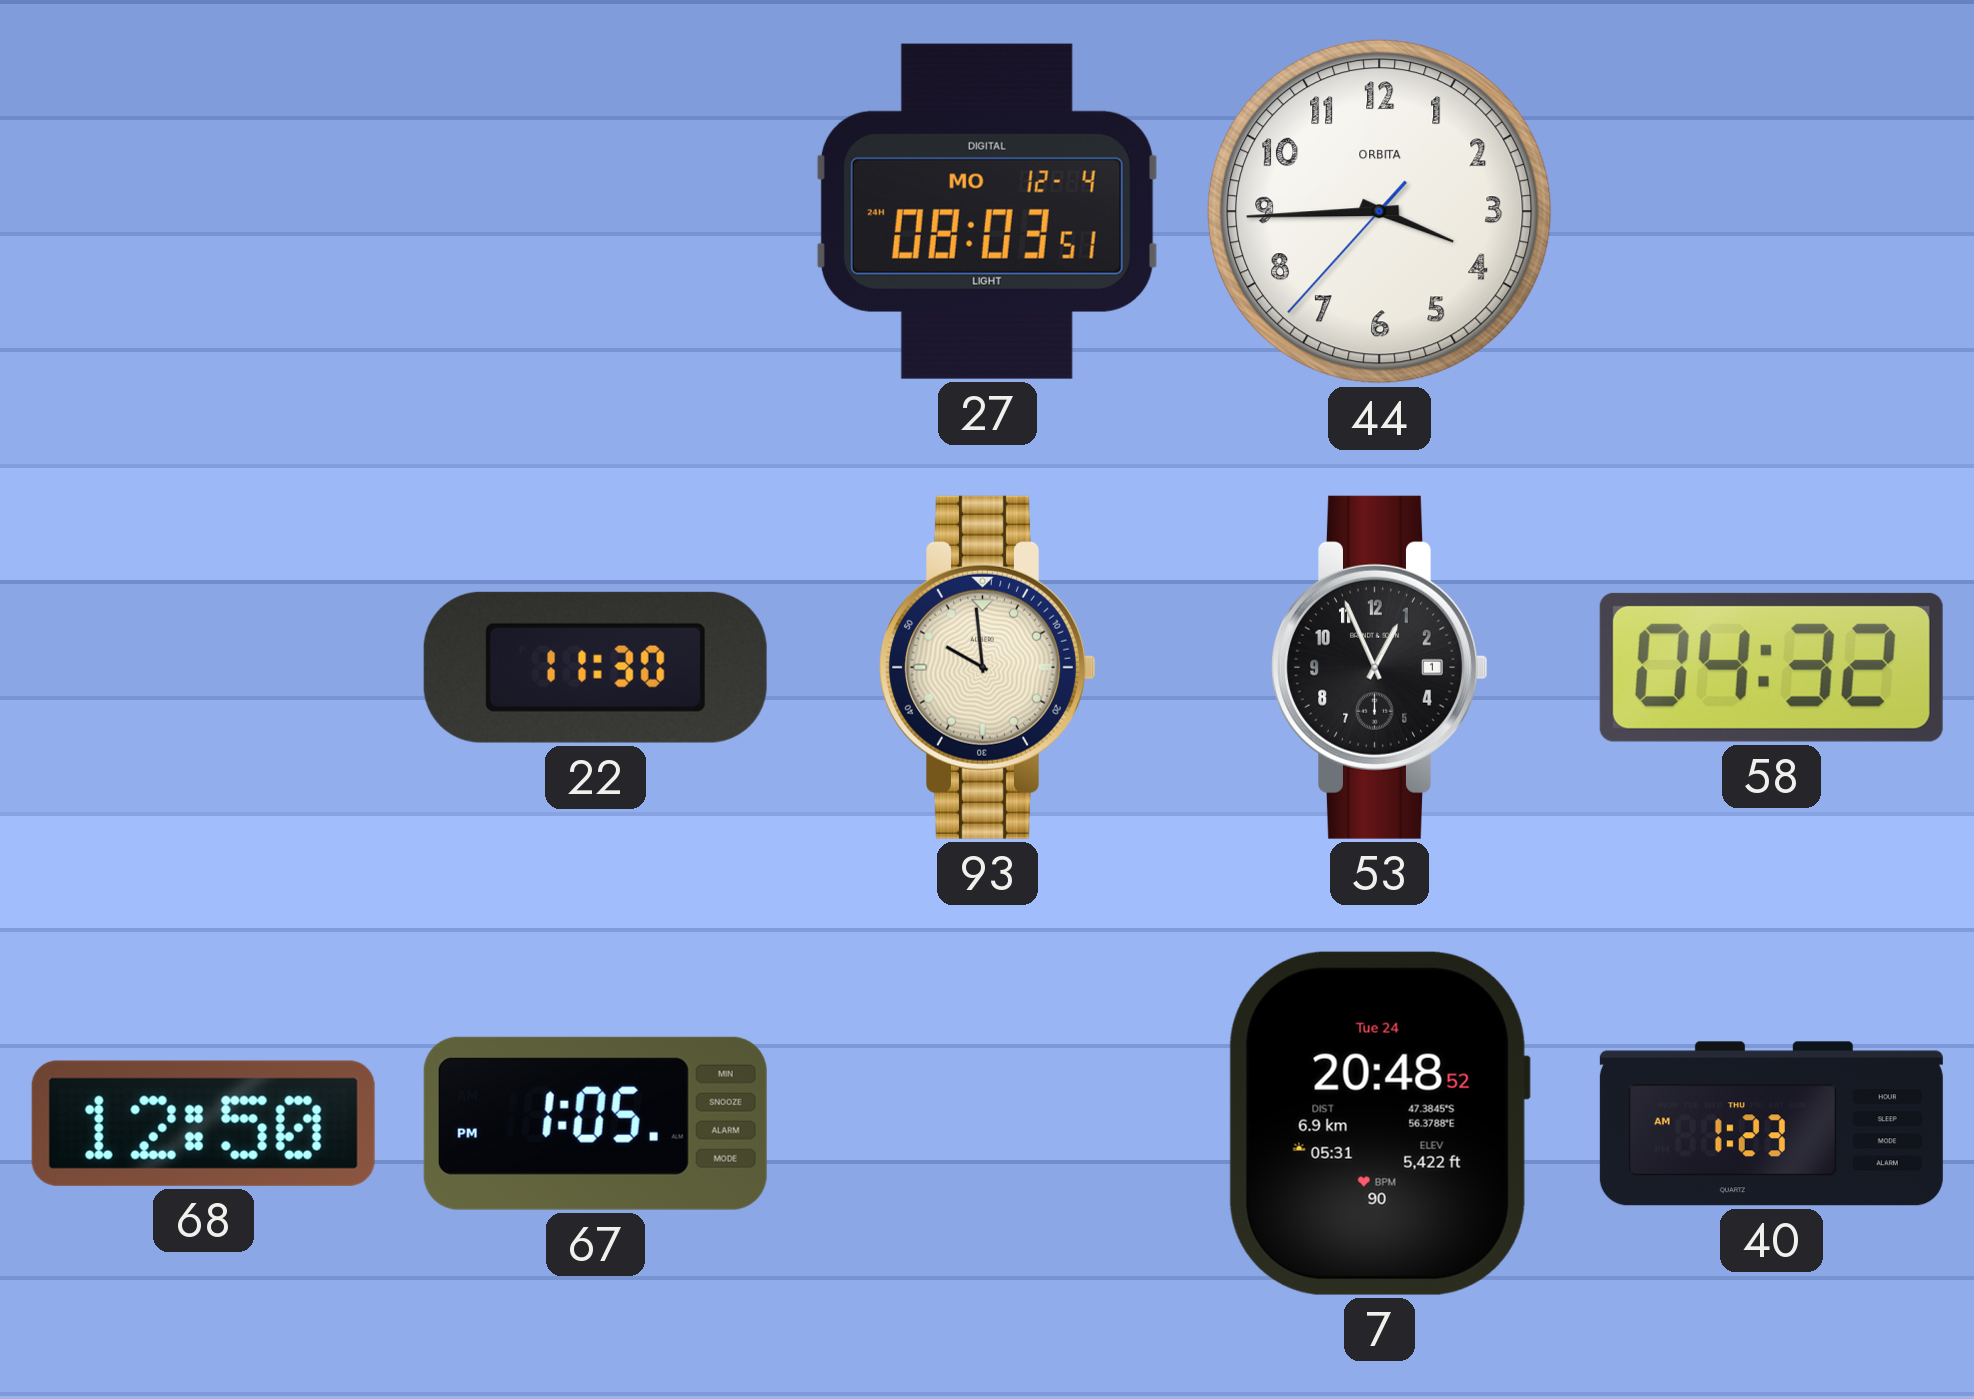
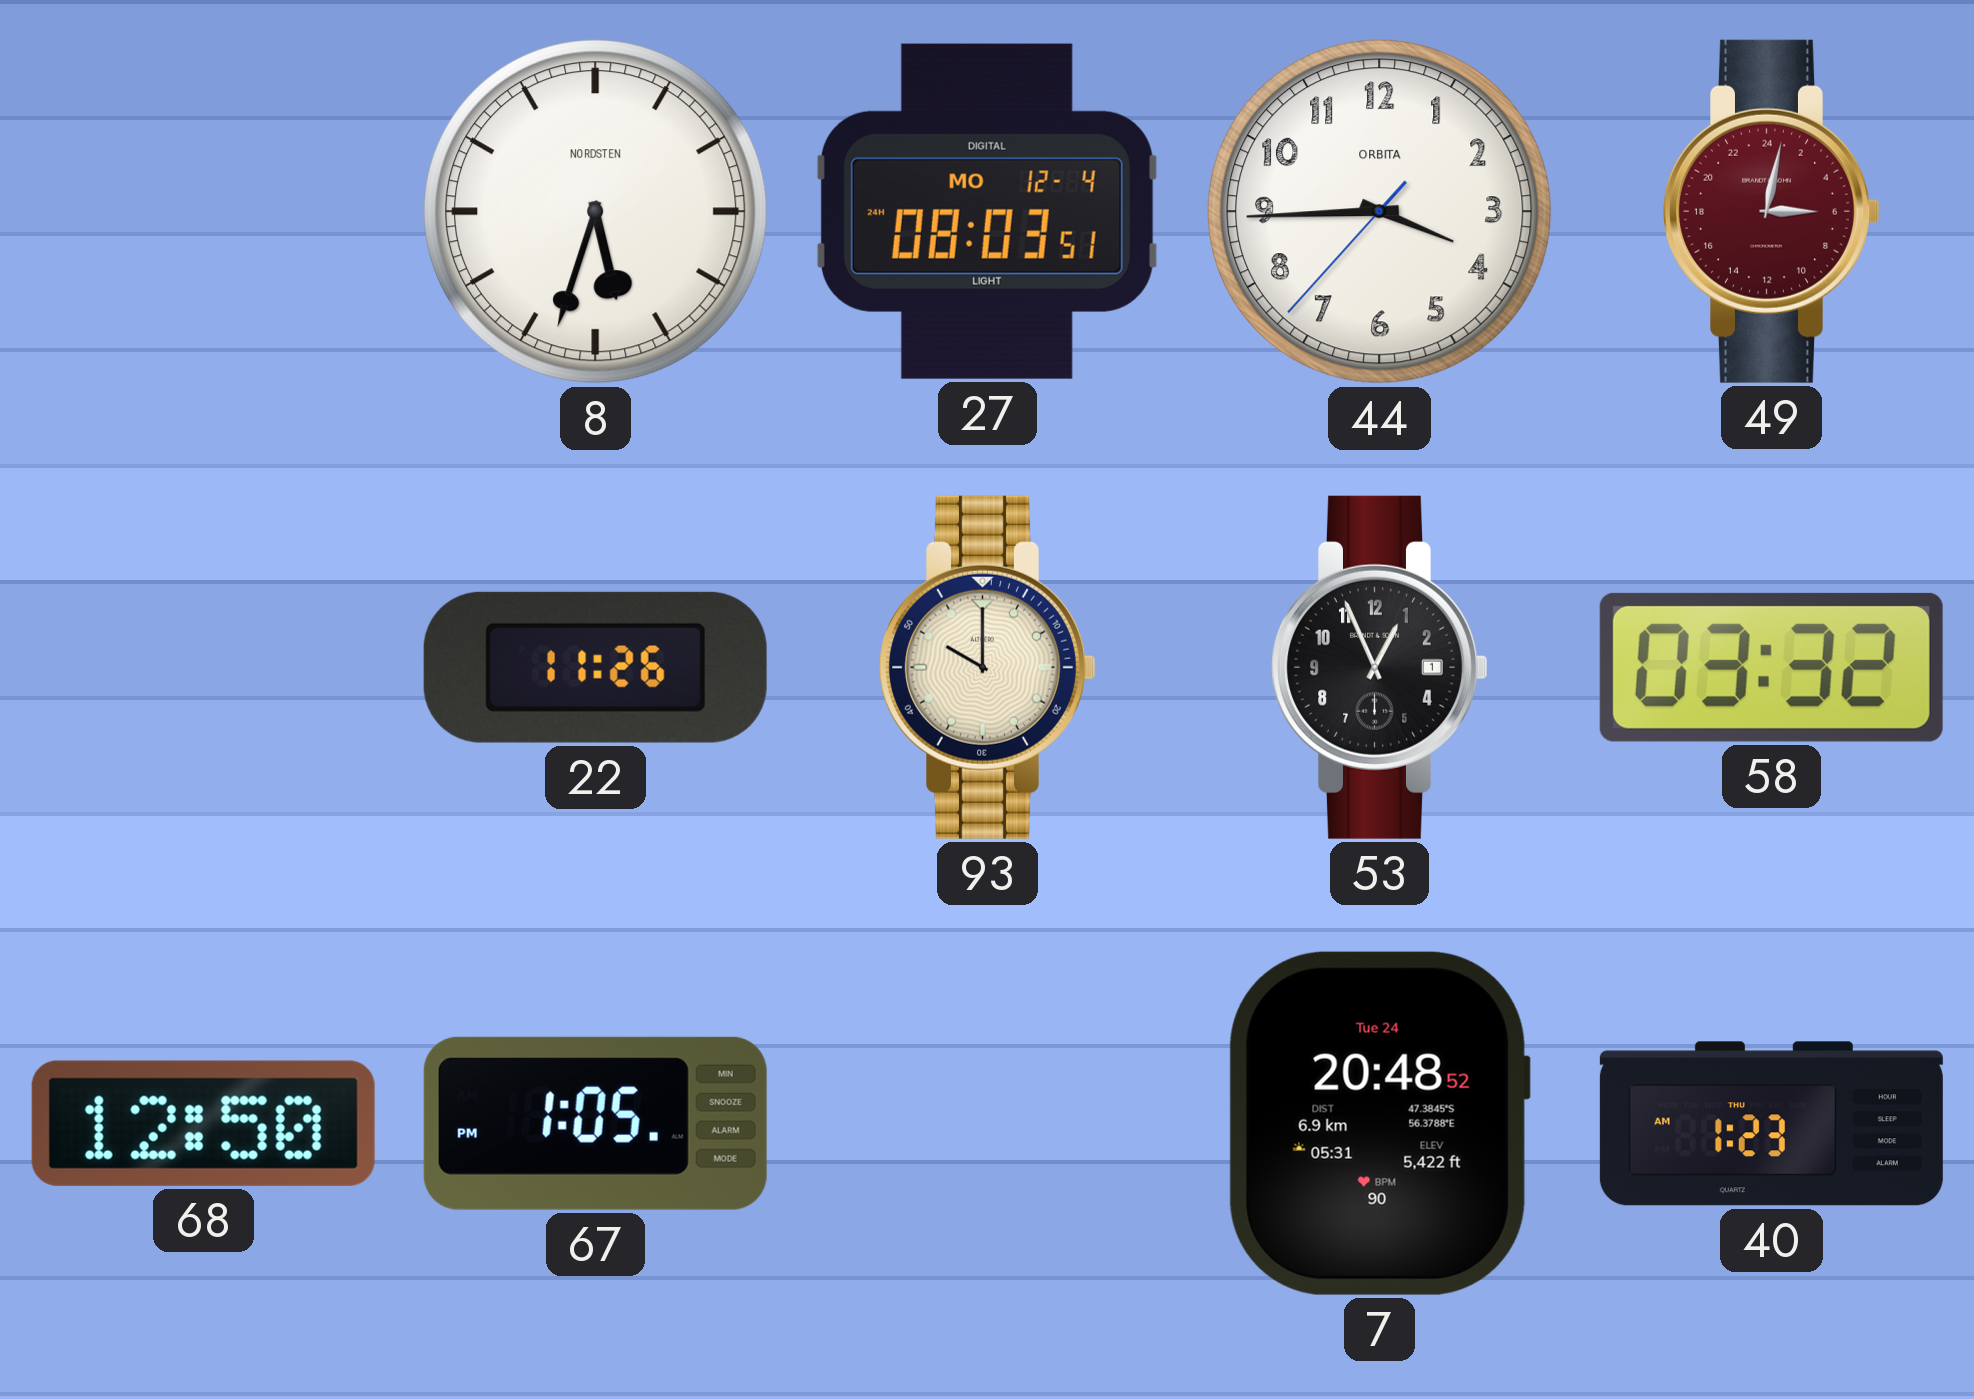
8: none -> 5:33
49: none -> 6:02
22: 11:30 -> 11:26
93: 9:59 -> 10:00
58: 04:32 -> 03:32
